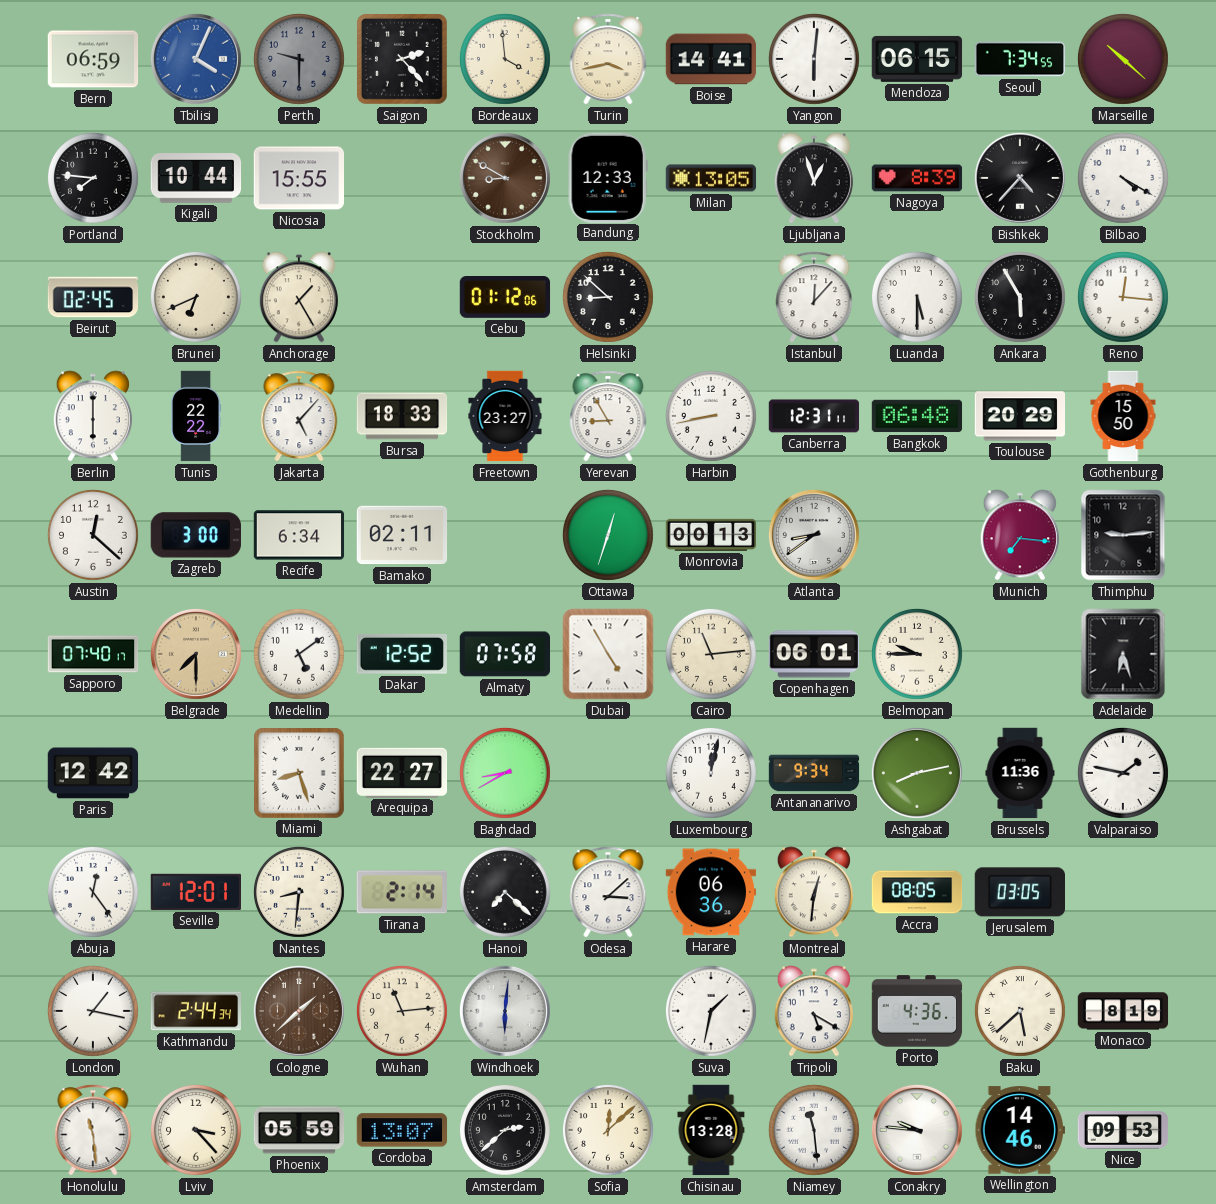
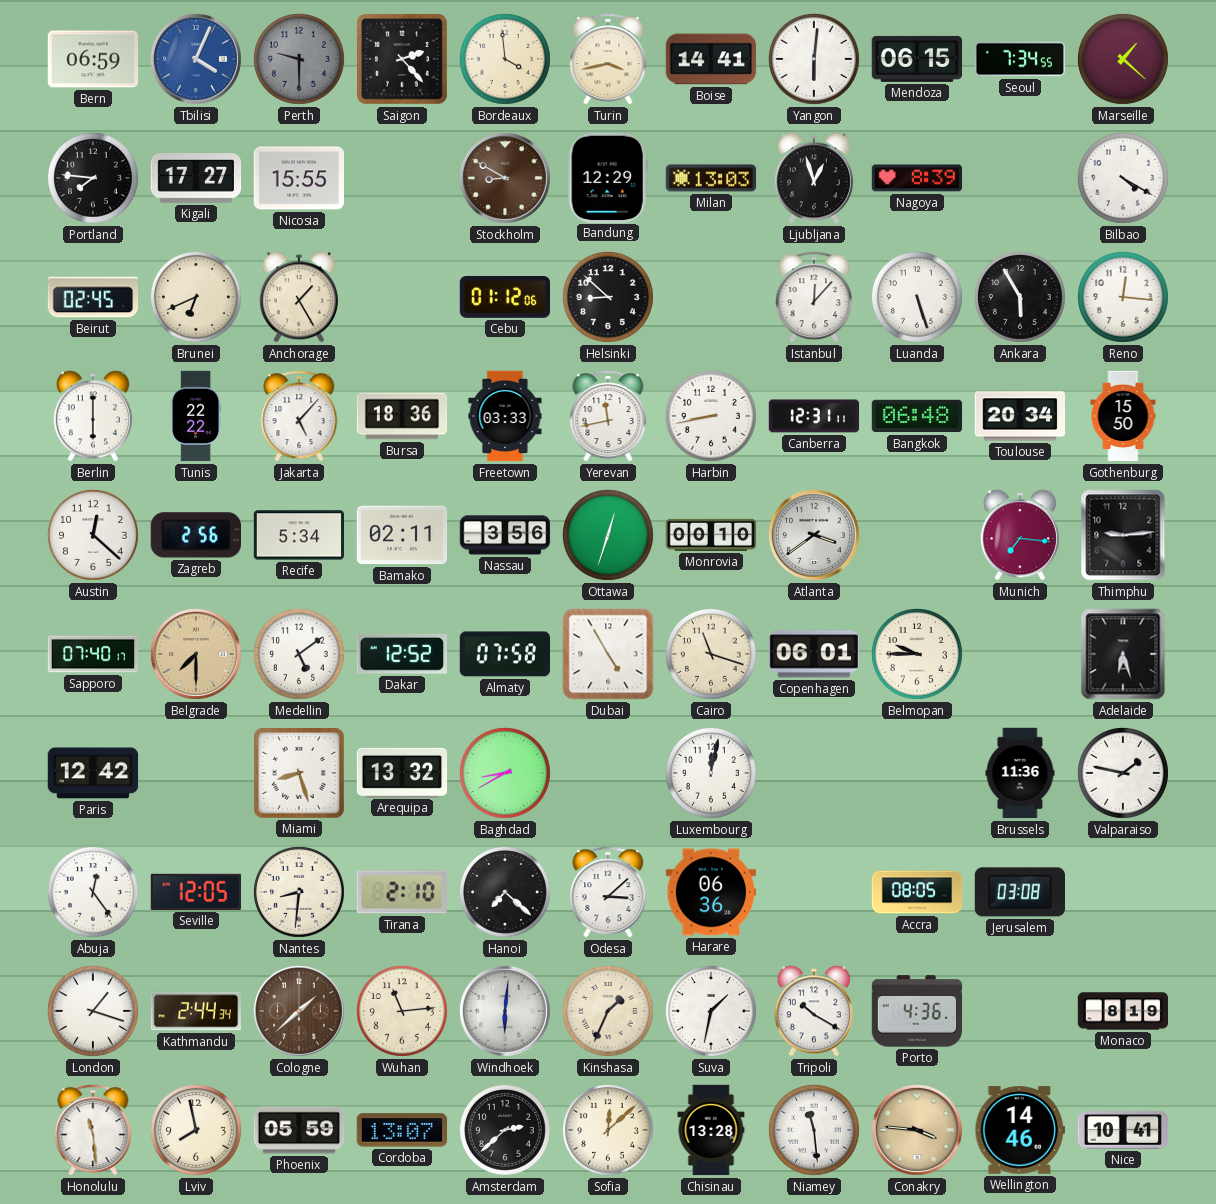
Marseille: 10:22 -> 1:22
Kigali: 10:44 -> 17:27
Bandung: 12:33 -> 12:29
Milan: 13:05 -> 13:03
Bishkek: 4:37 -> none
Luanda: 5:30 -> 5:27
Bursa: 18:33 -> 18:36
Freetown: 23:27 -> 03:33
Yerevan: 8:55 -> 11:43
Toulouse: 20:29 -> 20:34
Zagreb: 3:00 -> 2:56
Recife: 6:34 -> 5:34
Nassau: none -> 3:56
Monrovia: 00:13 -> 00:10
Atlanta: 8:39 -> 3:39
Cairo: 11:14 -> 11:18
Arequipa: 22:27 -> 13:32
Antananarivo: 9:34 -> none
Ashgabat: 8:13 -> none
Seville: 12:01 -> 12:05
Tirana: 2:14 -> 2:10
Montreal: 12:31 -> none
Jerusalem: 03:05 -> 03:08
London: 1:17 -> 1:18
Kinshasa: none -> 1:34
Tripoli: 5:20 -> 10:20
Baku: 5:38 -> none
Lviv: 3:23 -> 7:58
Conakry: 9:46 -> 3:46
Conakry dial: white -> champagne
Nice: 09:53 -> 10:41
